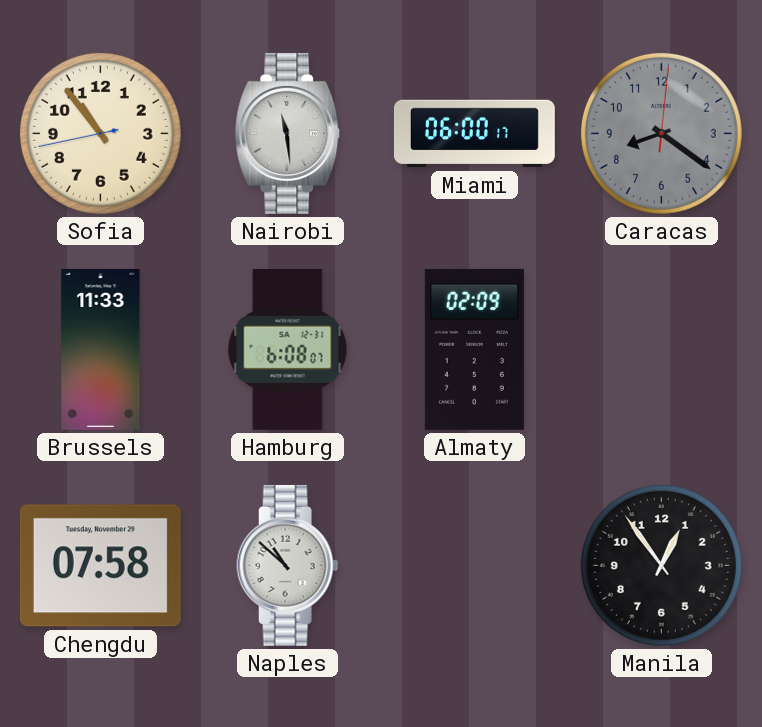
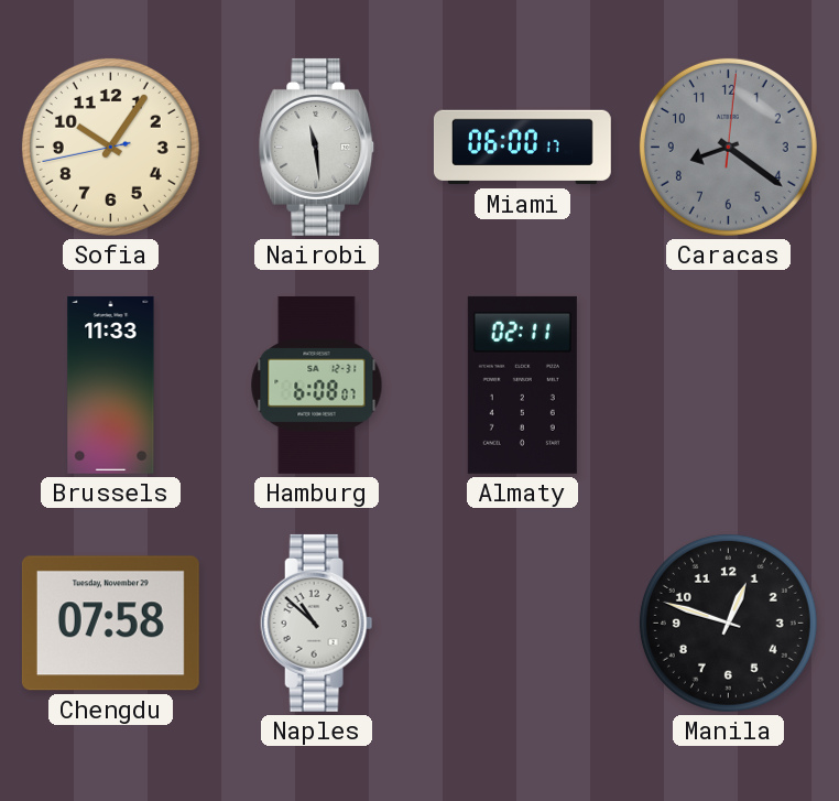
Sofia: 10:53 -> 10:05
Almaty: 02:09 -> 02:11
Manila: 12:54 -> 12:48
